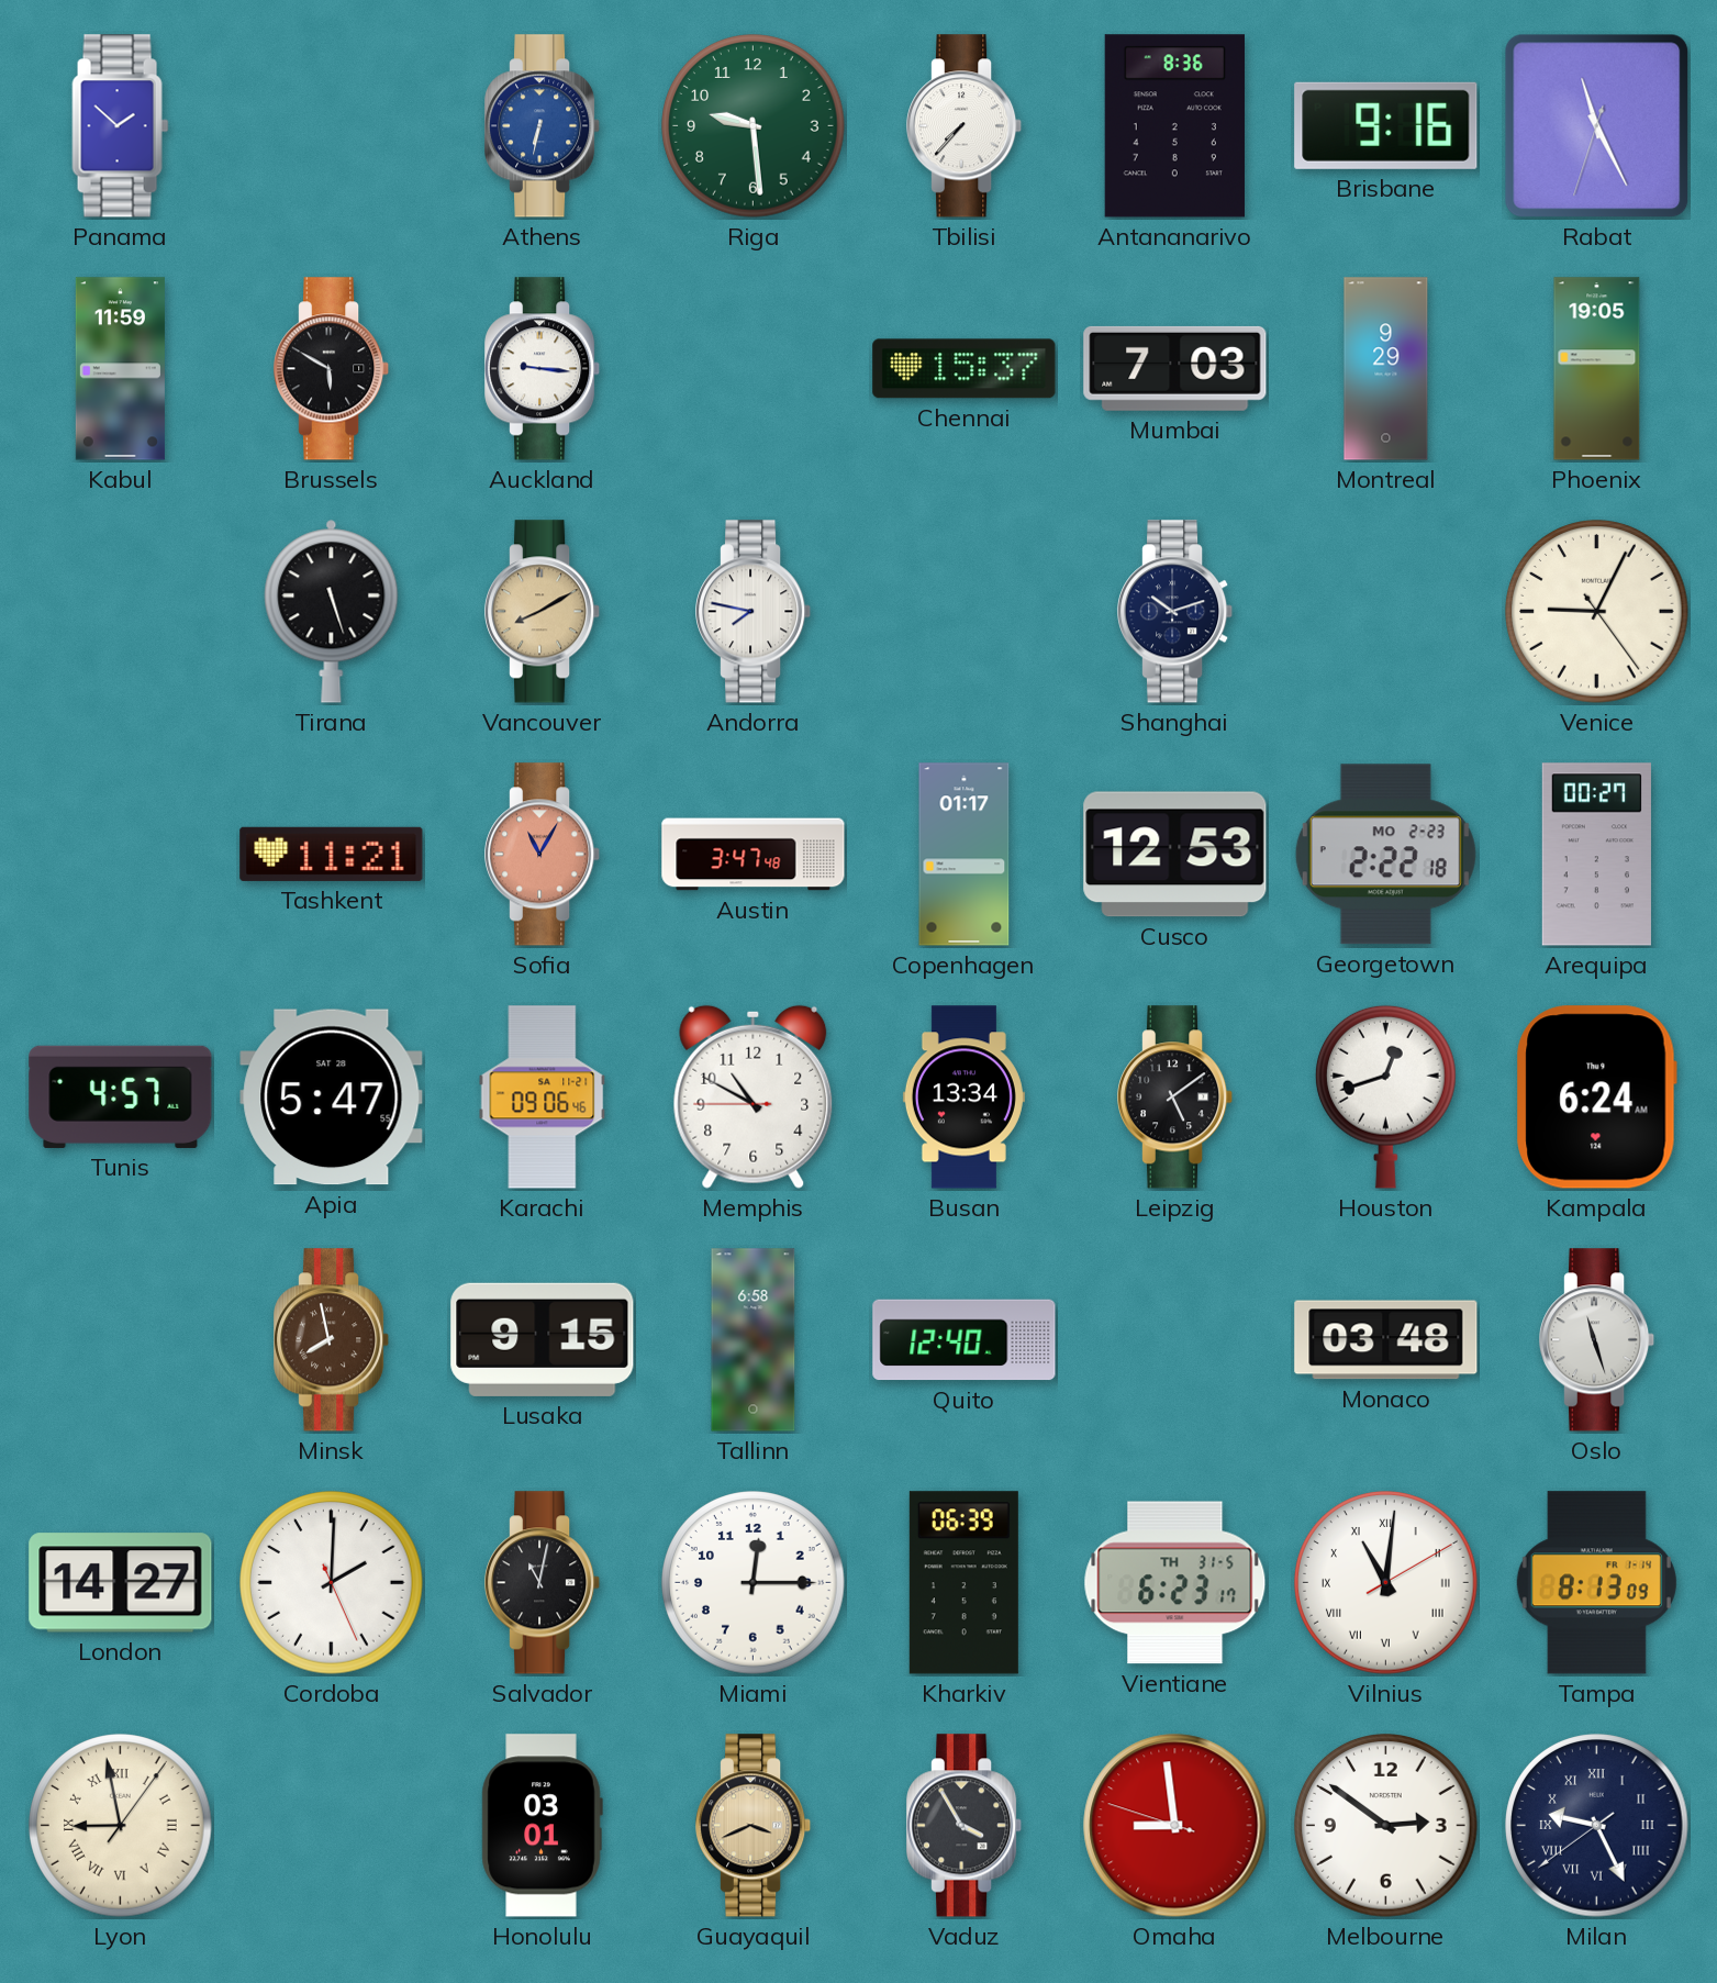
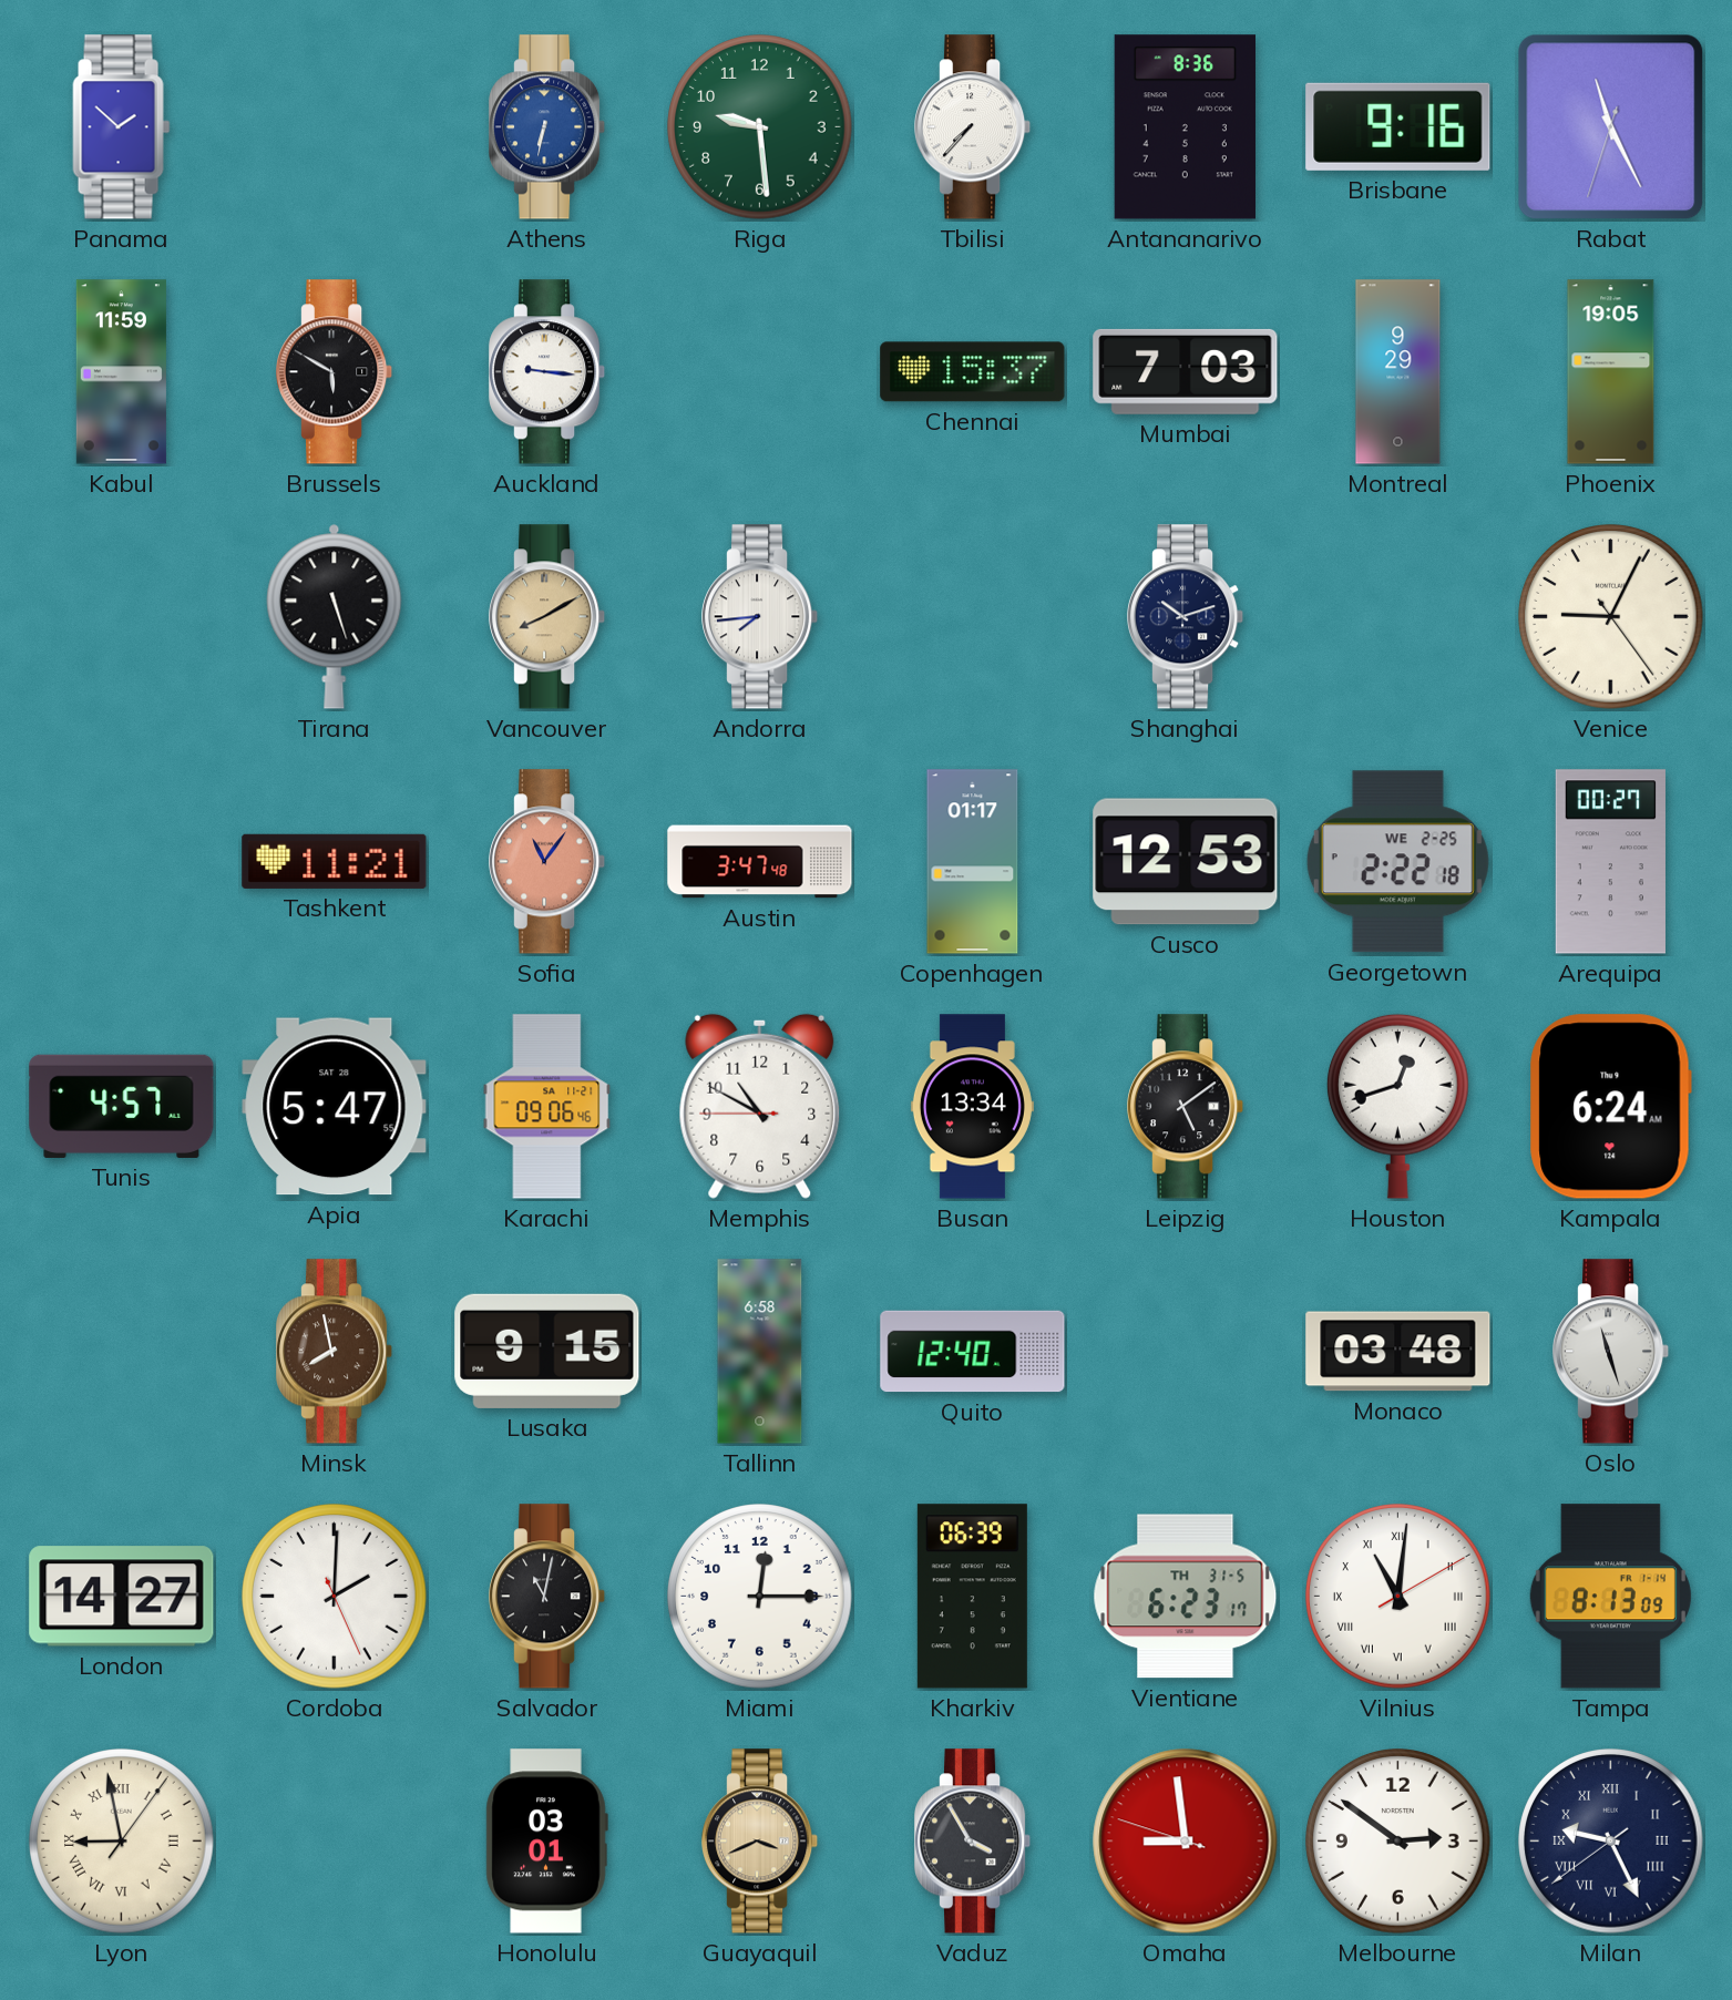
Andorra: 7:47 -> 7:44
Sofia: 11:05 -> 11:06
Georgetown date: MO 2-23 -> WE 2-25
